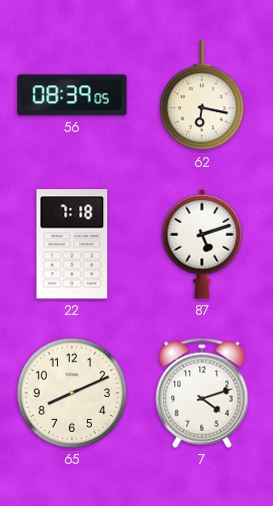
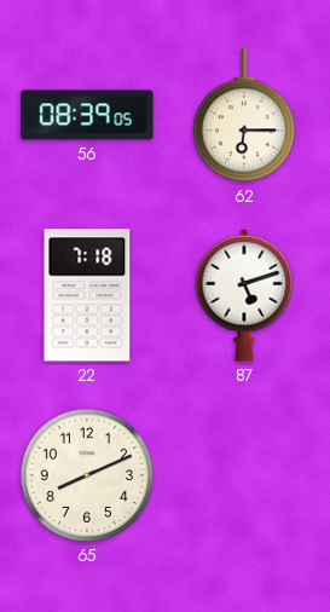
62: 6:17 -> 6:15
7: 4:12 -> none
